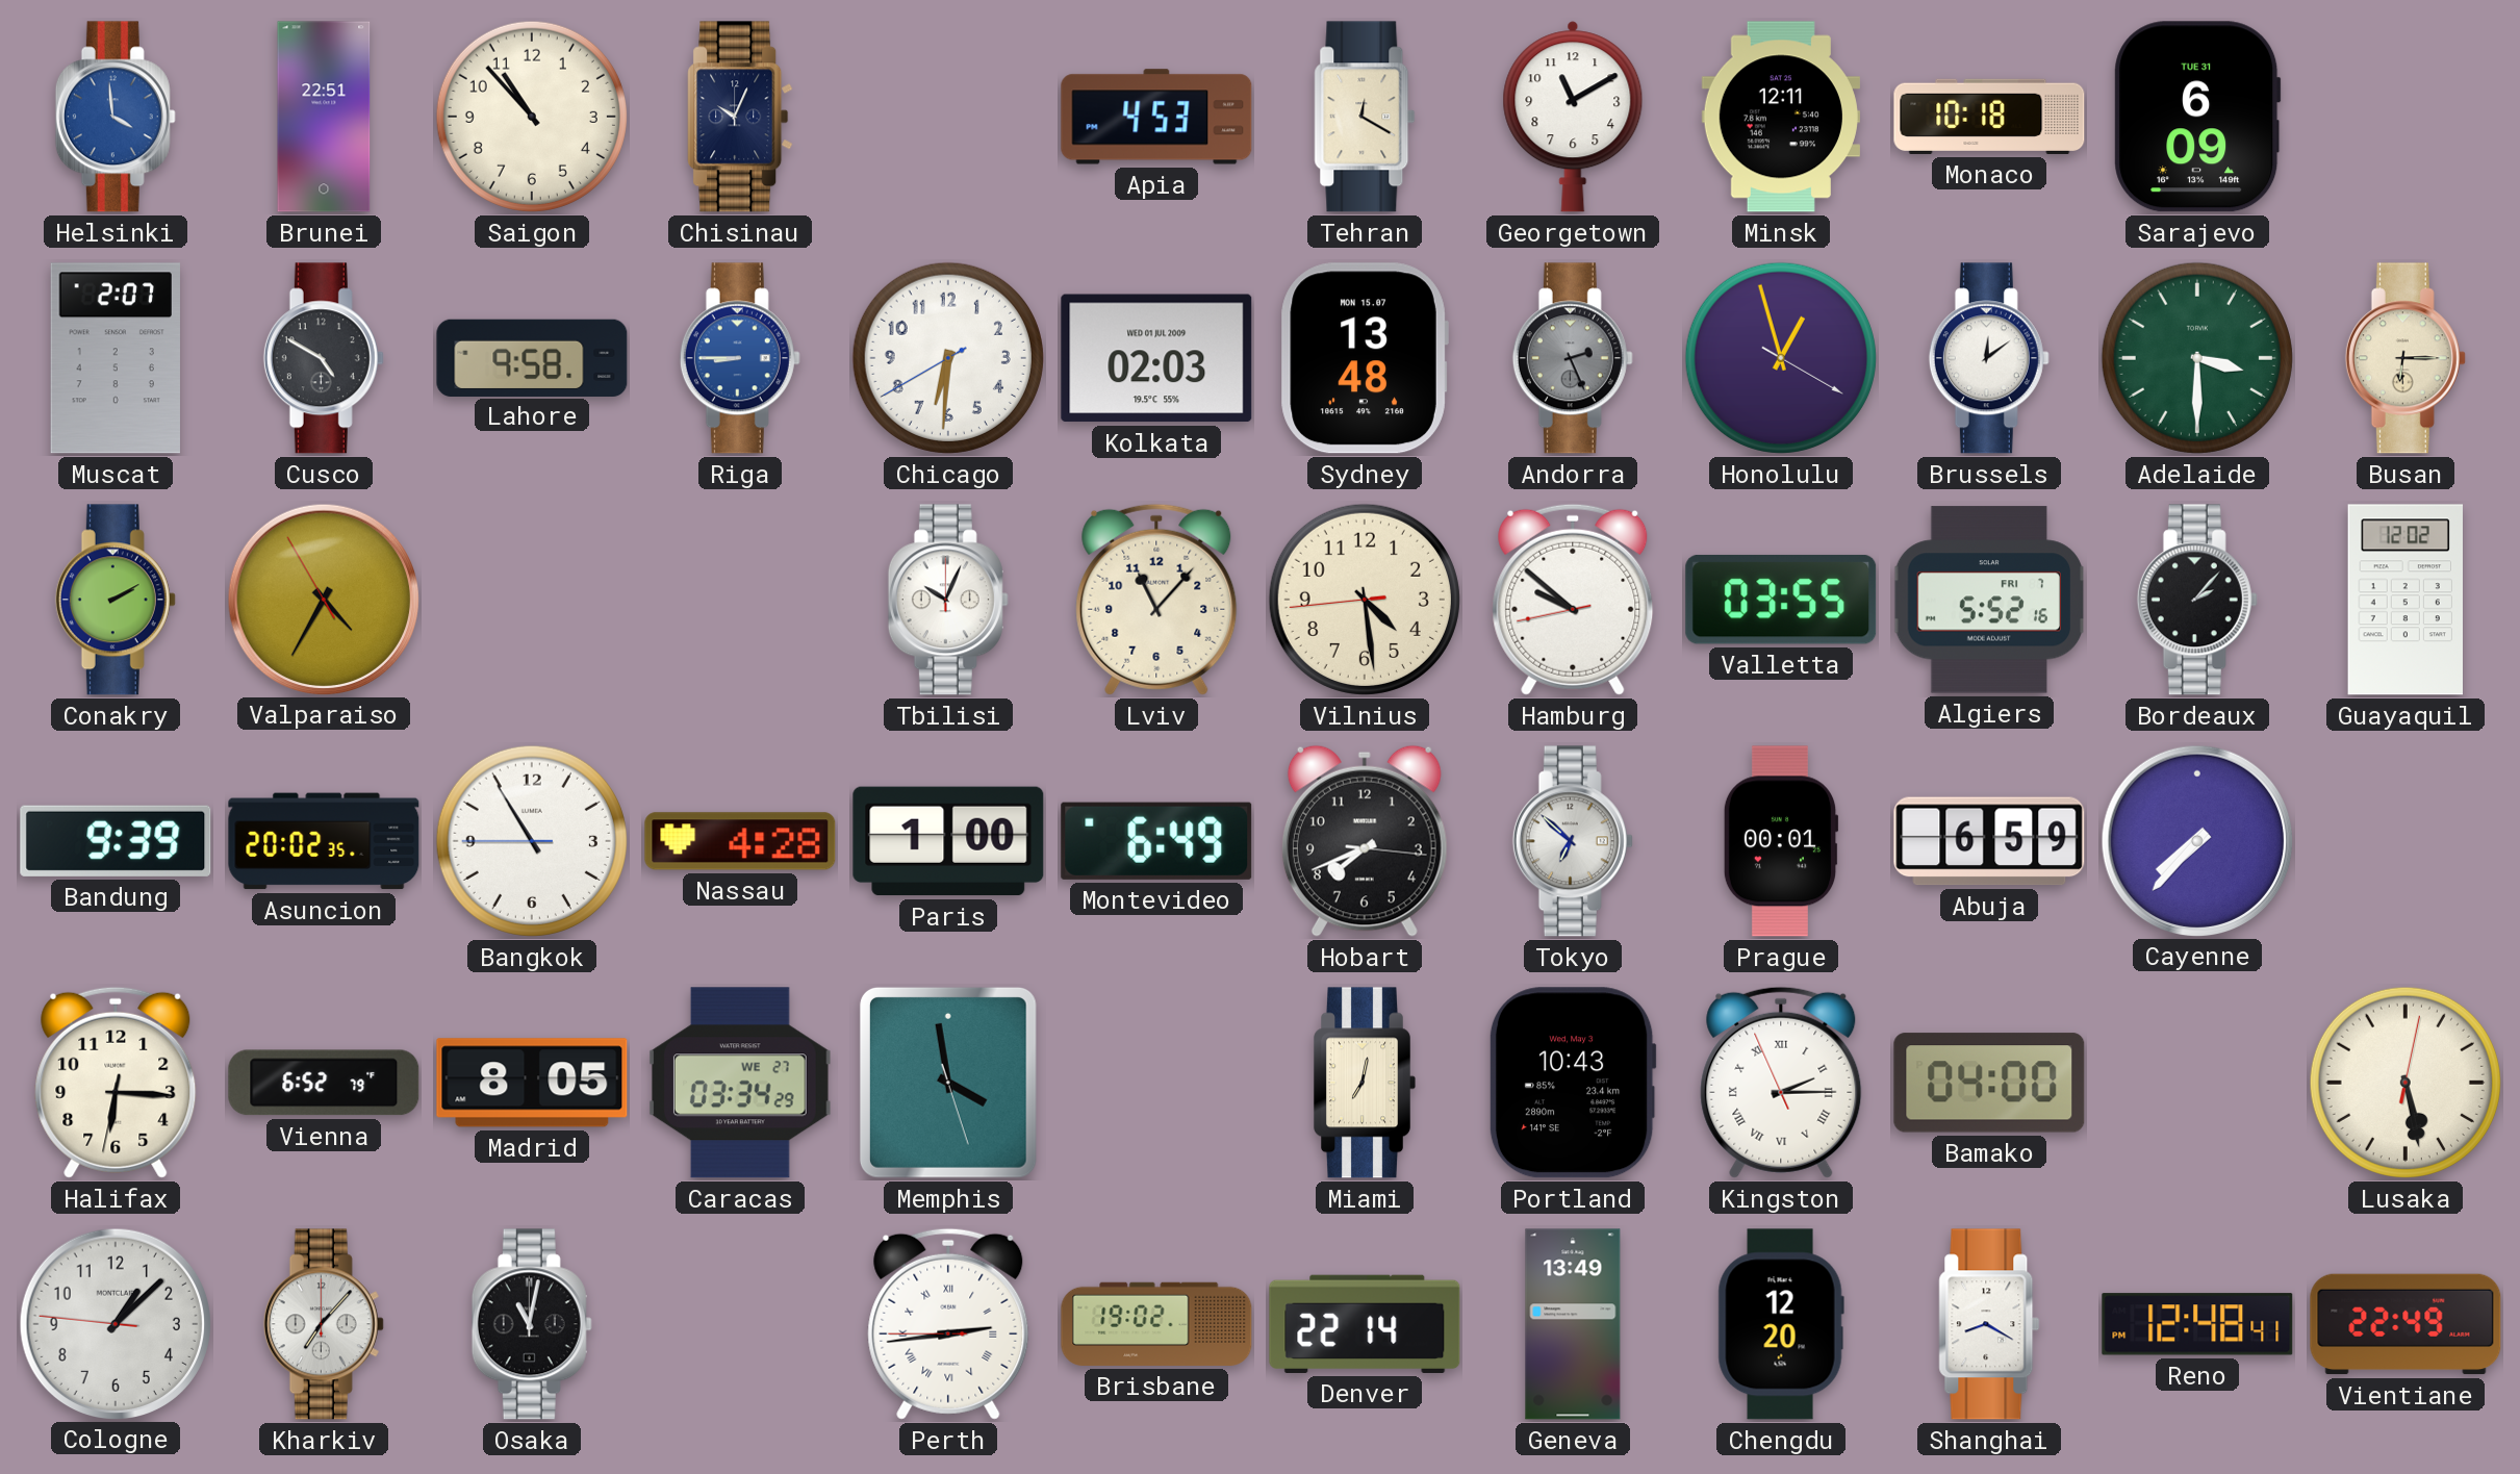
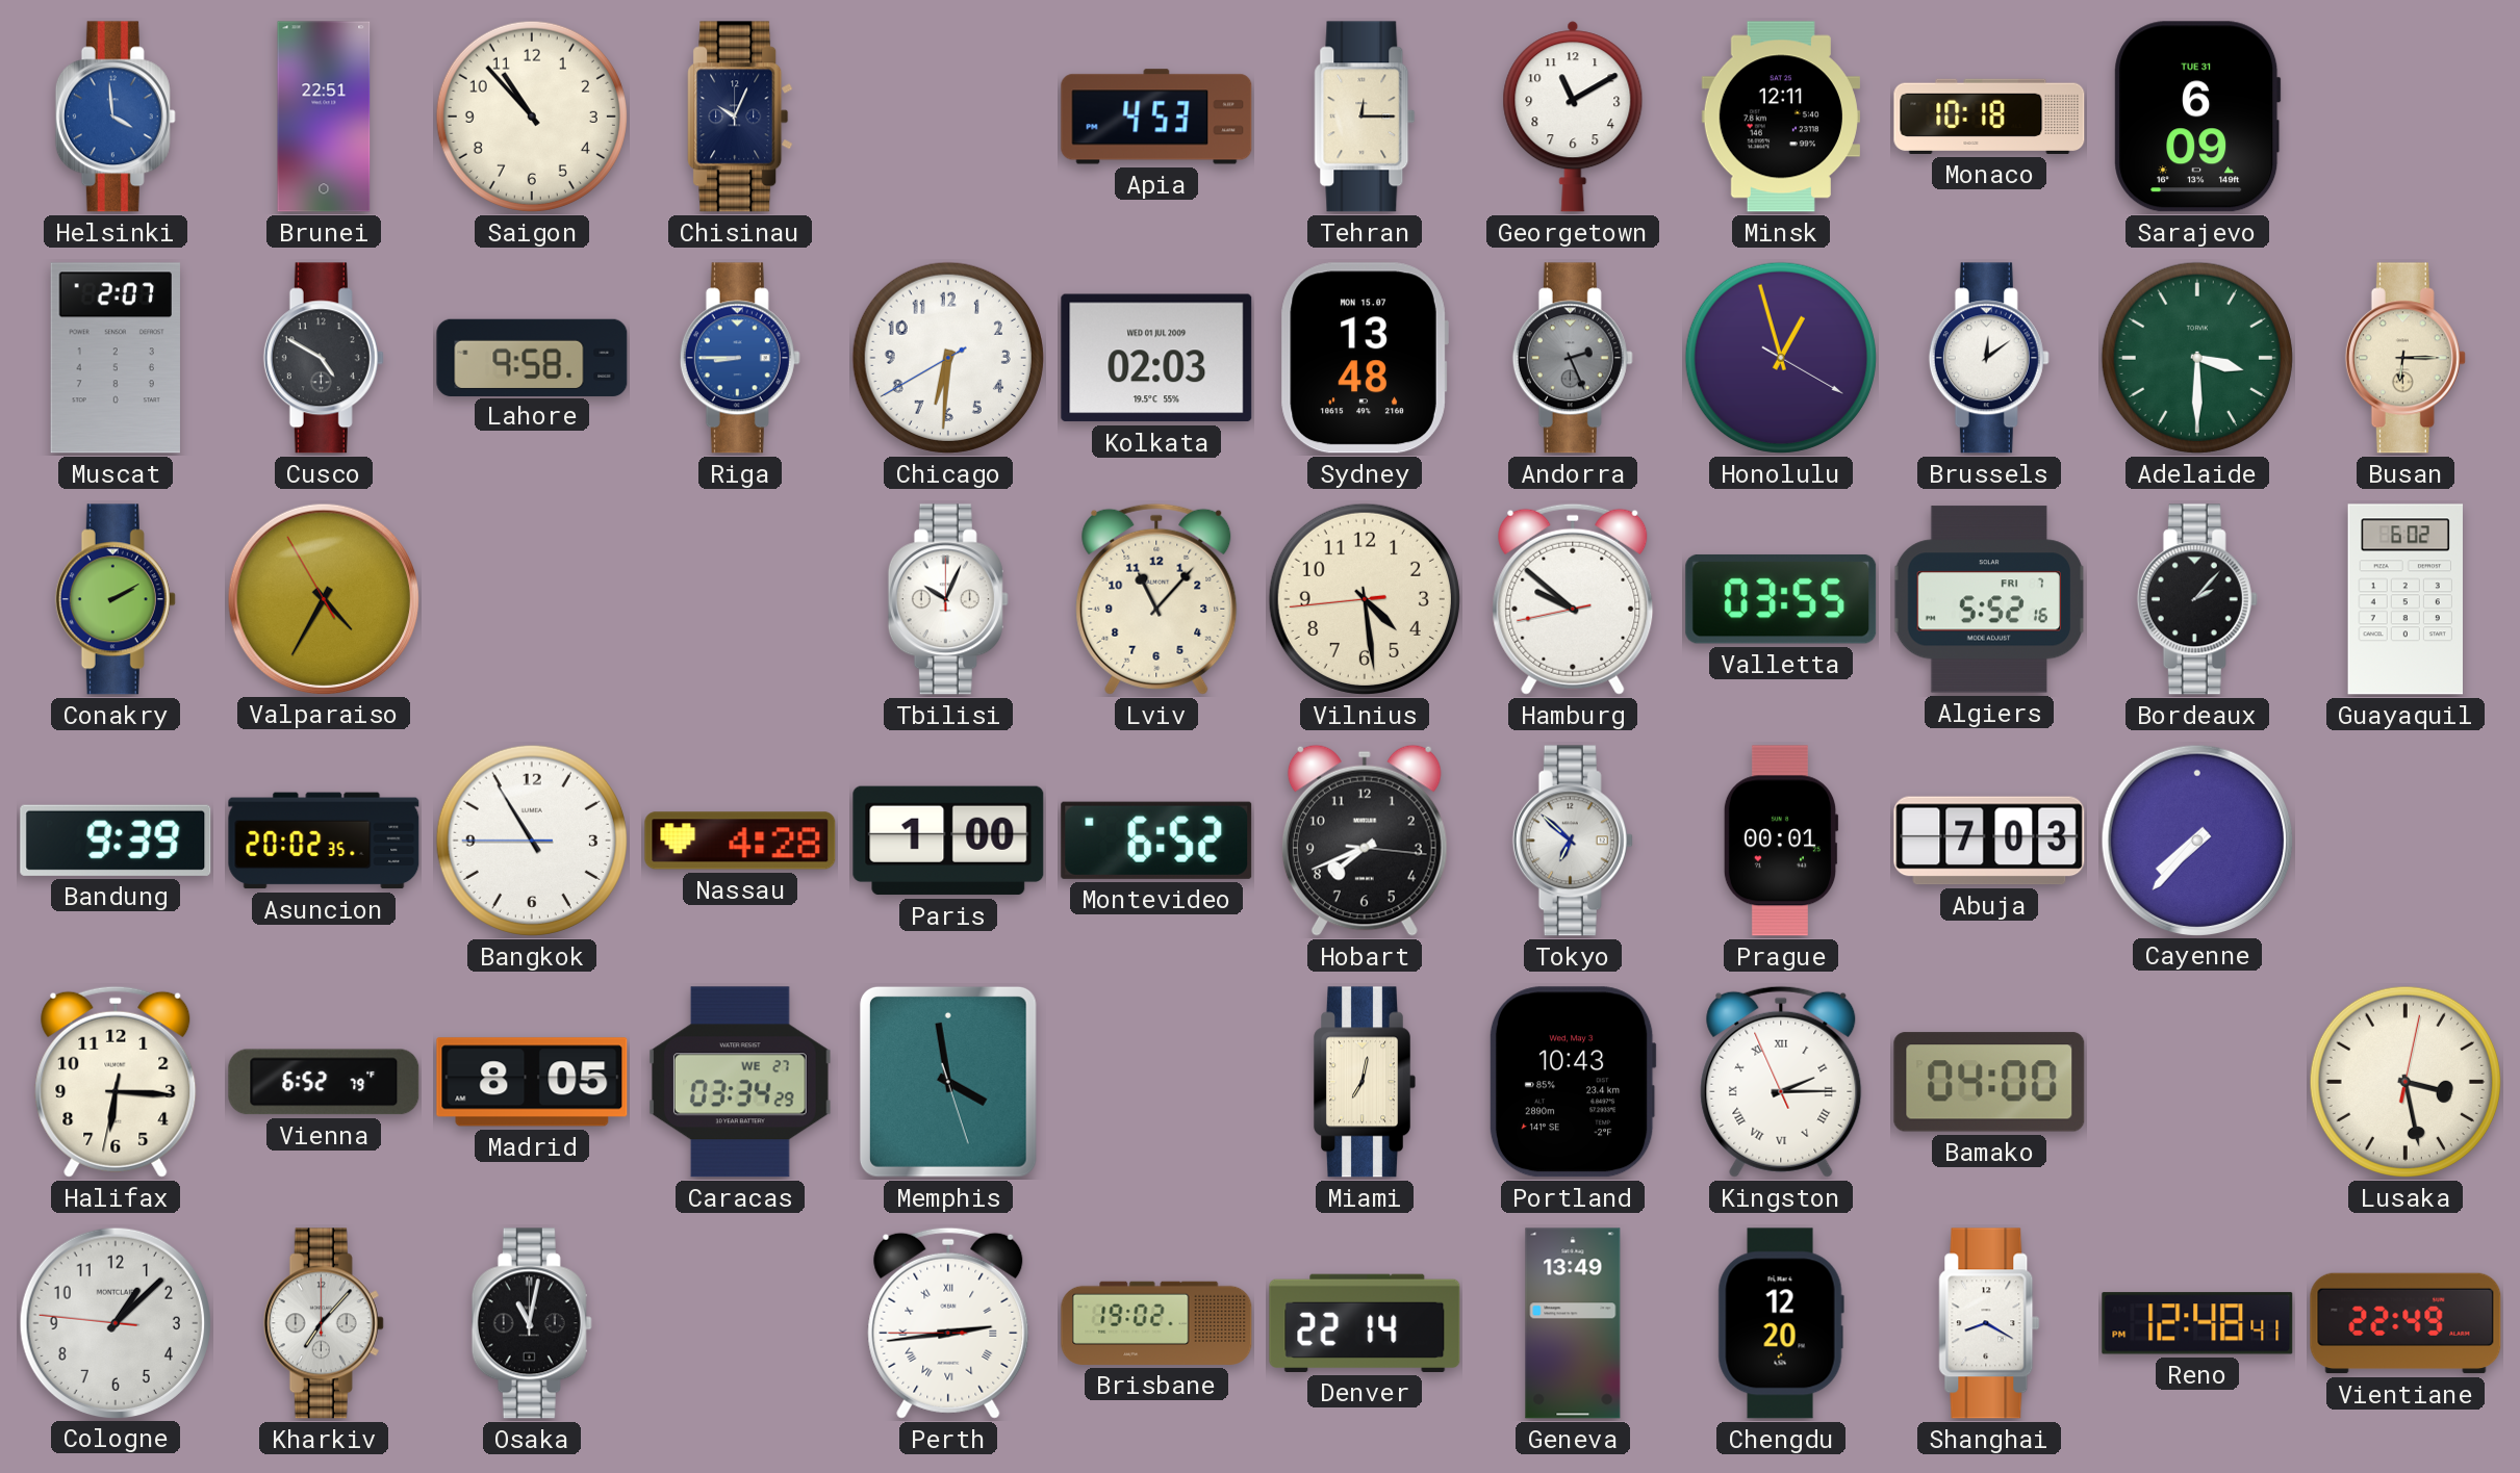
Tehran: 12:20 -> 12:15
Guayaquil: 12:02 -> 6:02
Montevideo: 6:49 -> 6:52
Abuja: 6:59 -> 7:03
Lusaka: 5:28 -> 3:28
